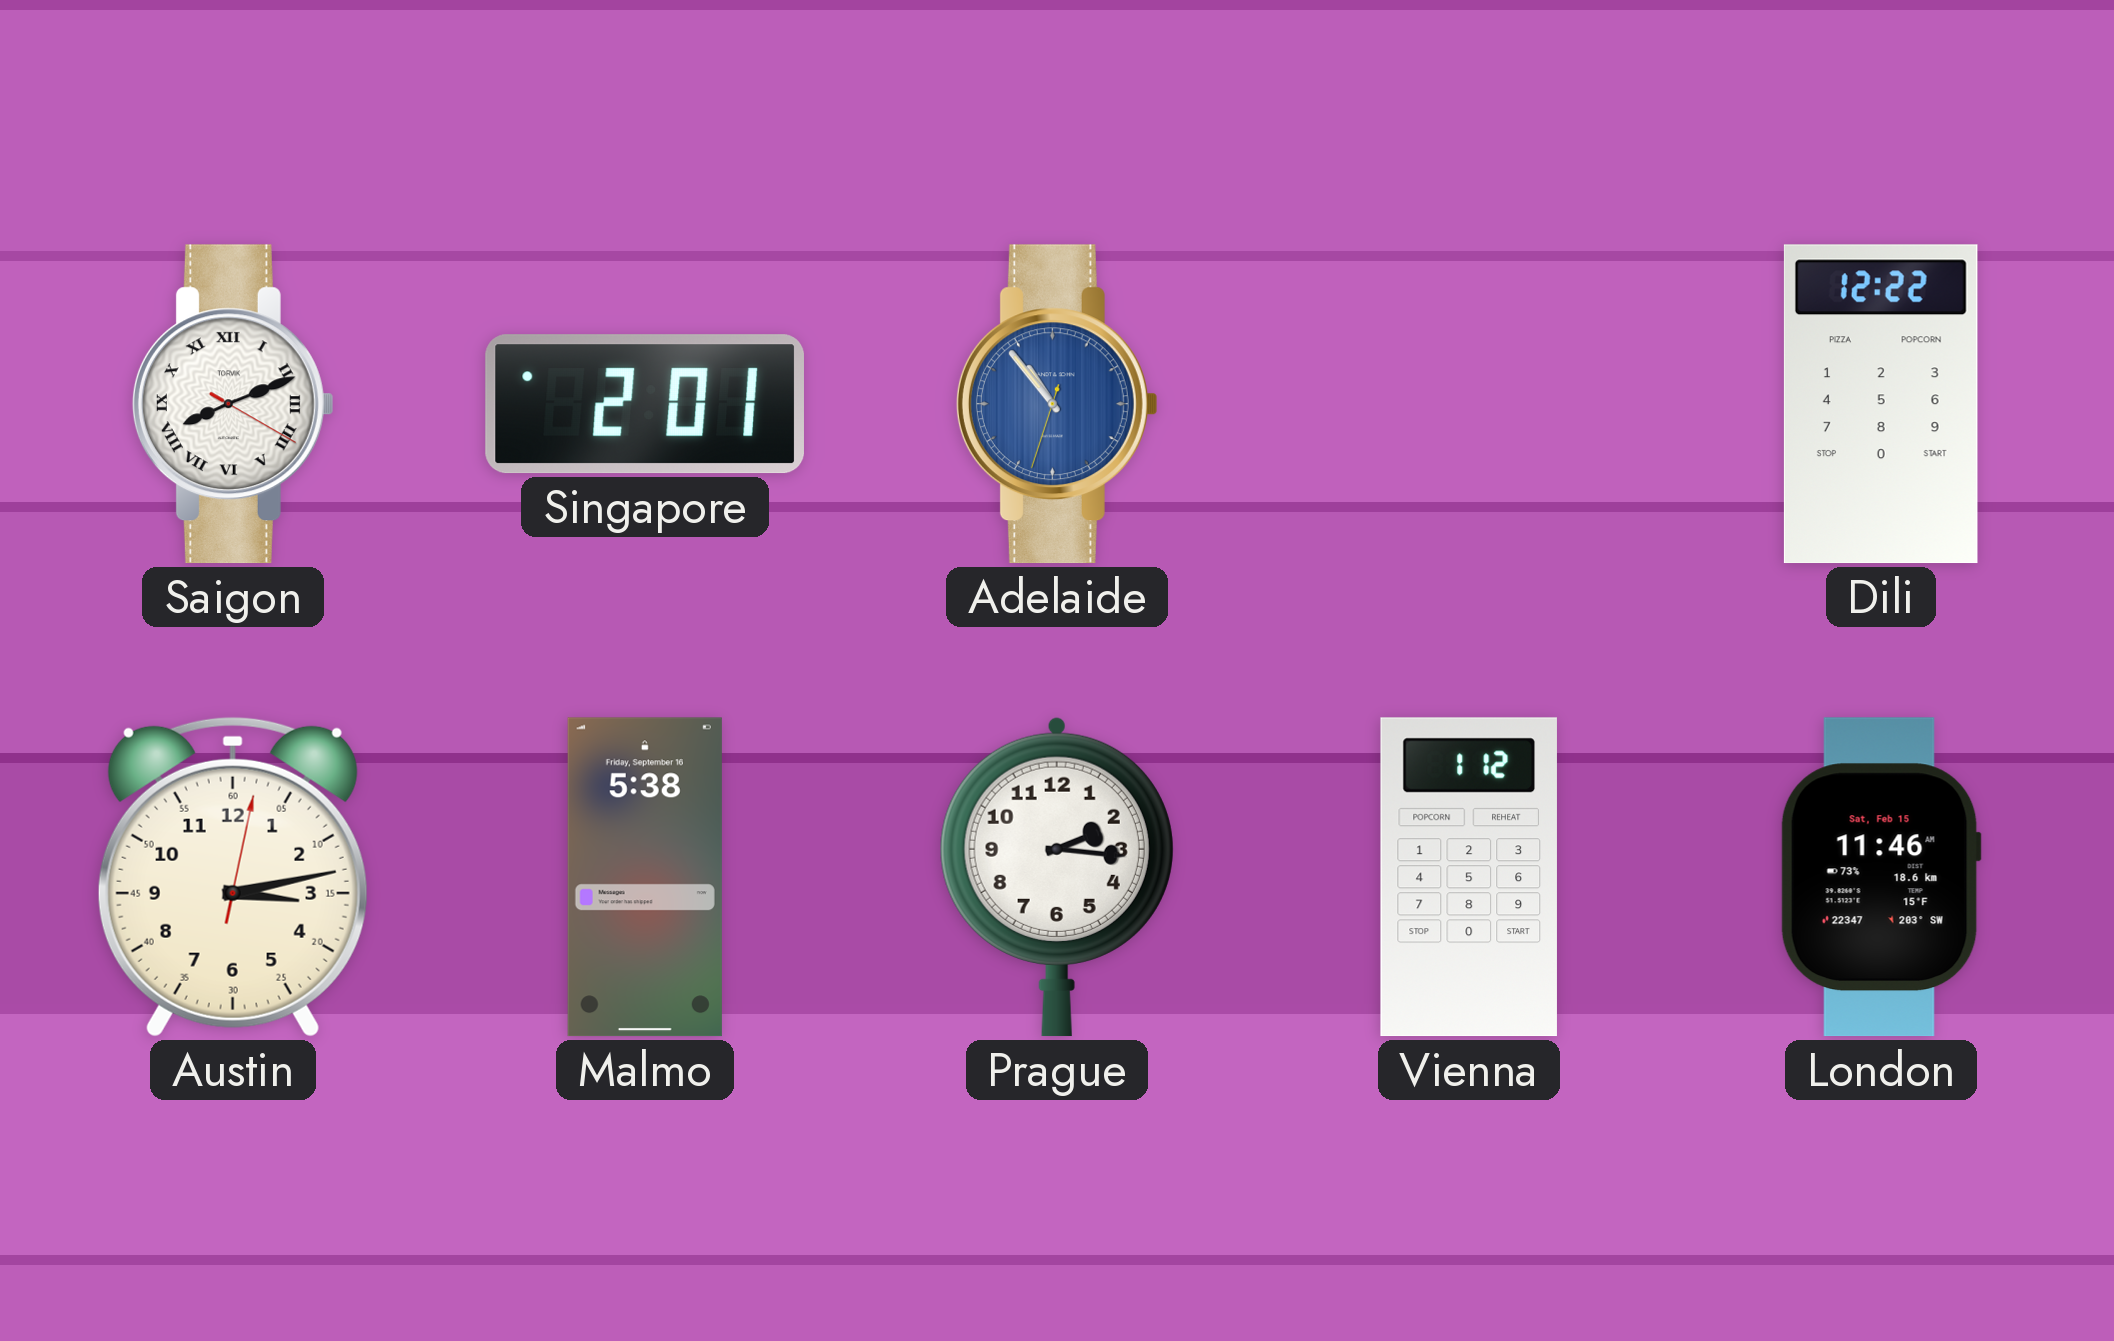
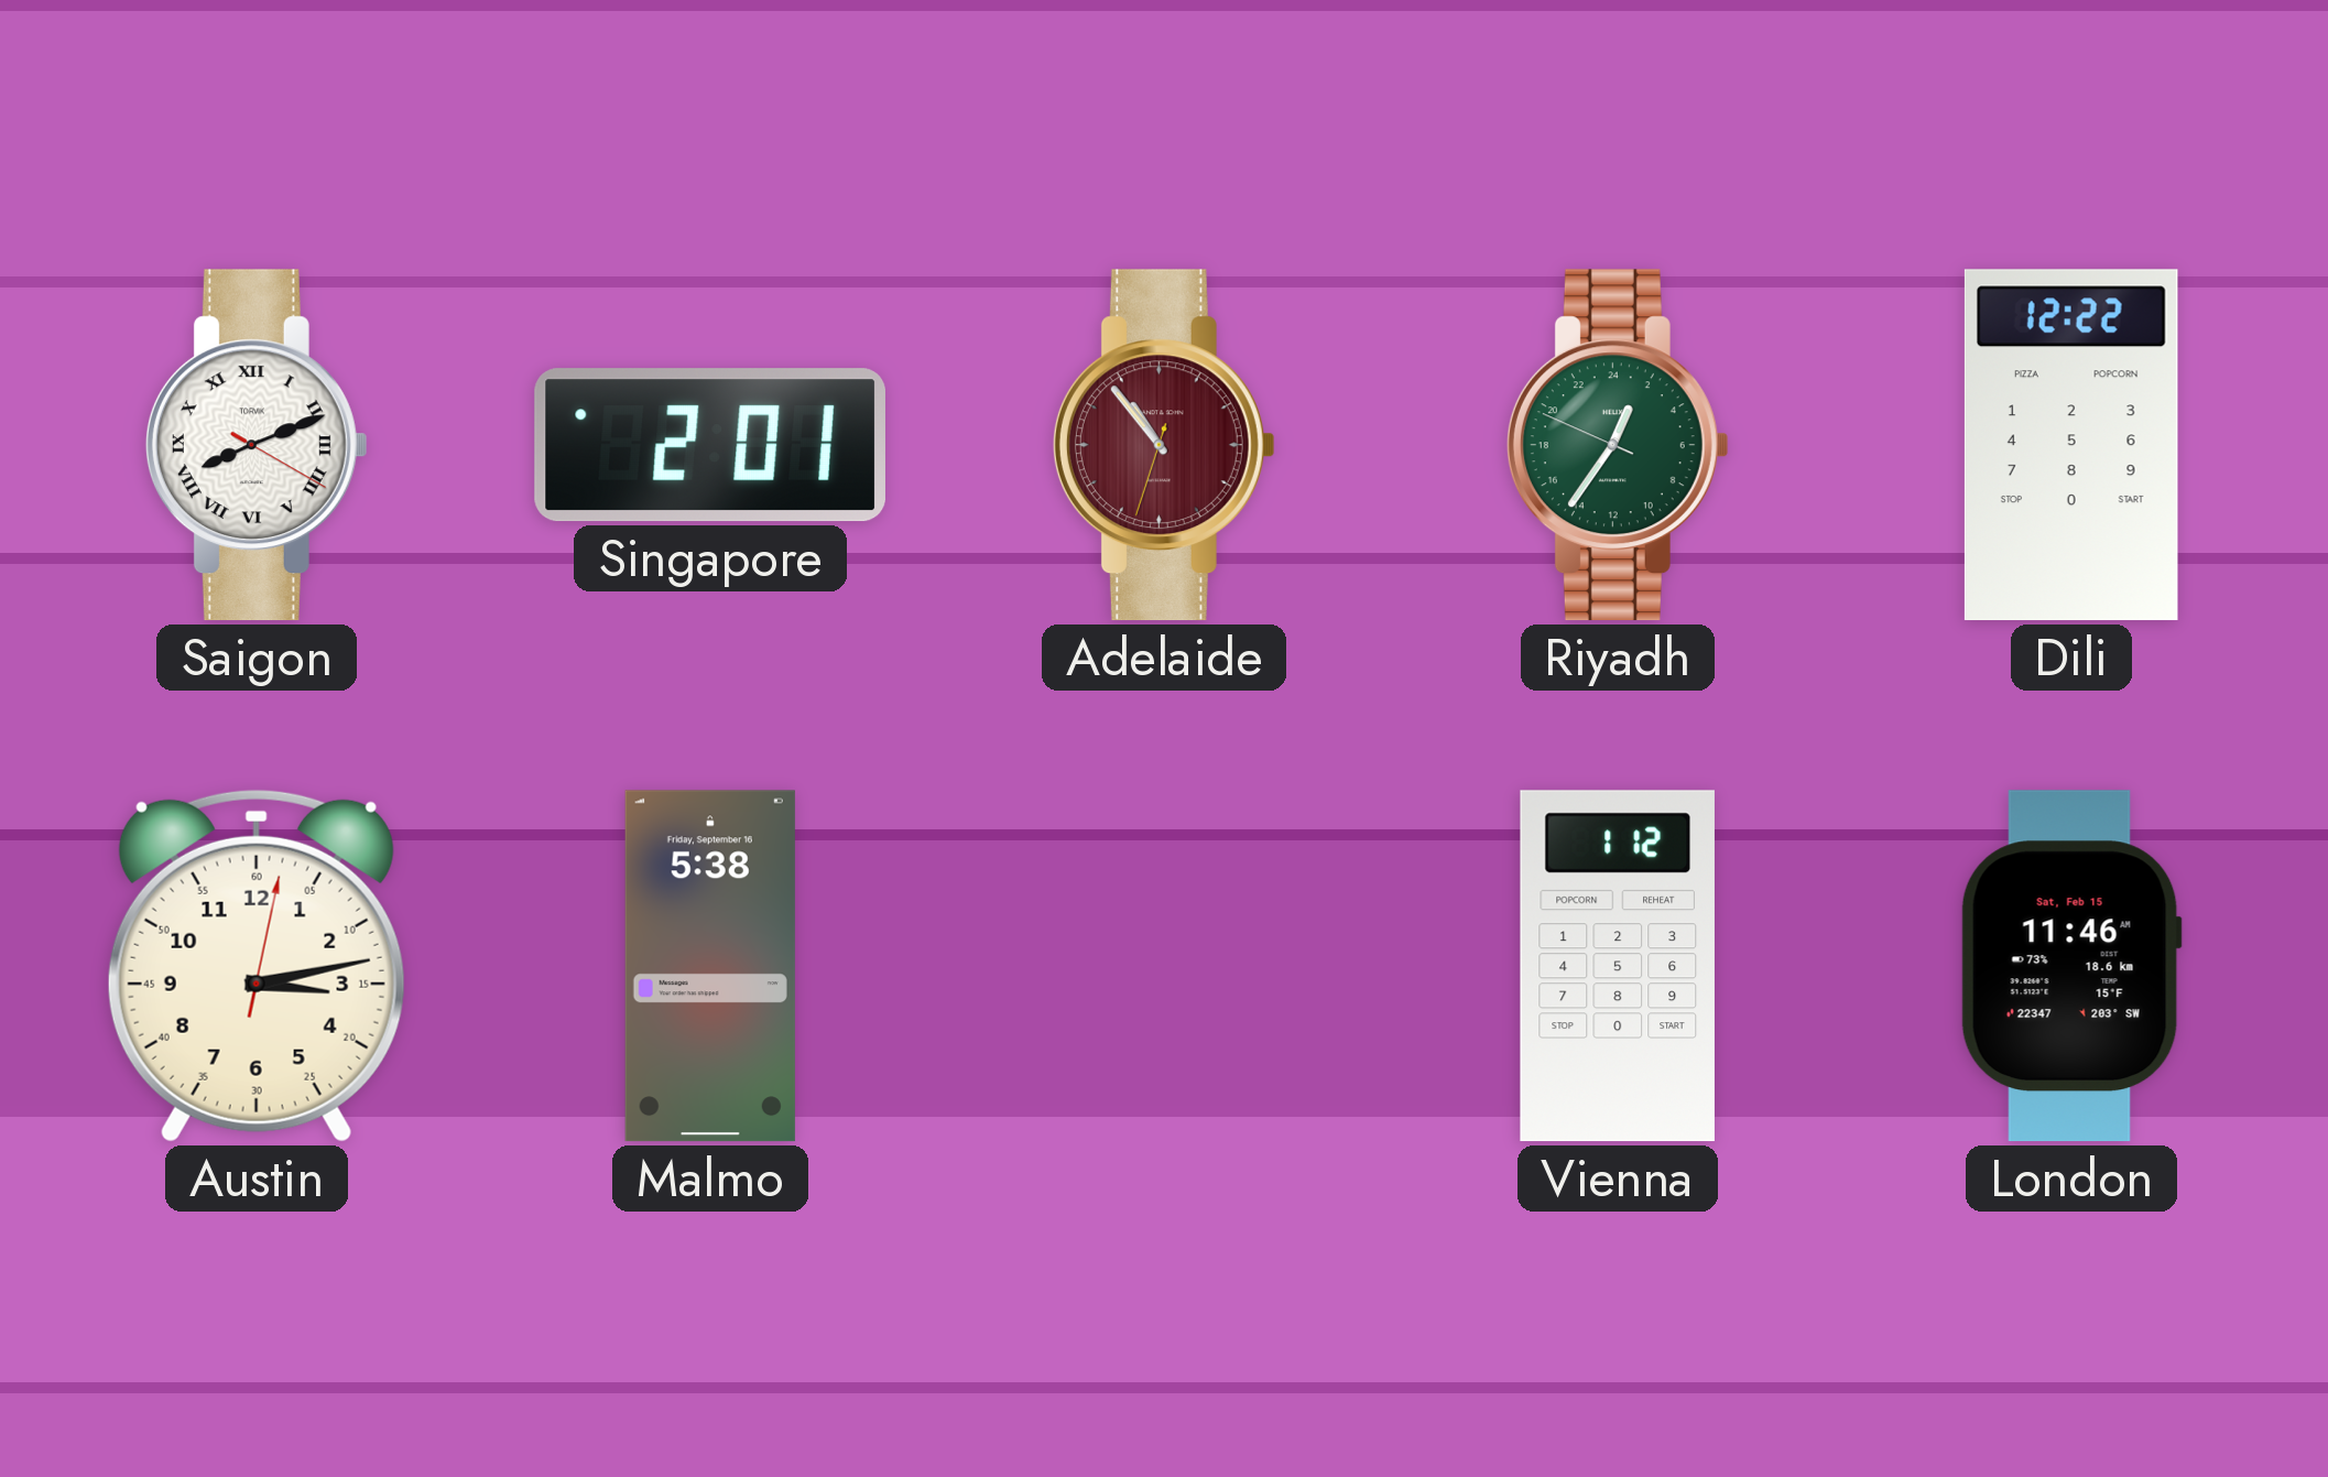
Adelaide dial: blue -> burgundy
Riyadh: none -> 1:35
Prague: 2:16 -> none
